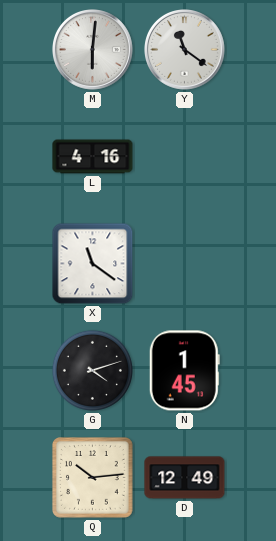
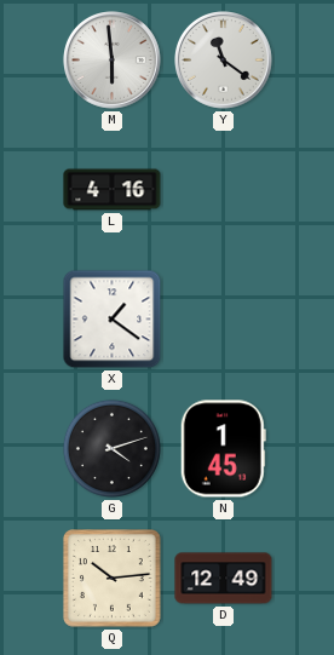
M: 6:01 -> 5:59
X: 11:21 -> 1:21
